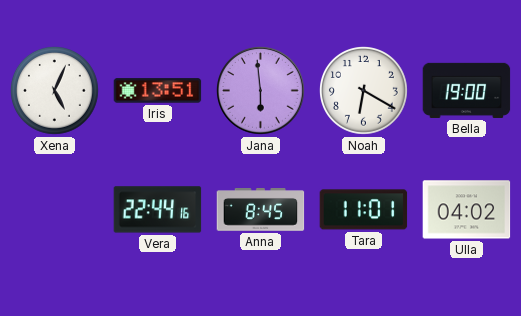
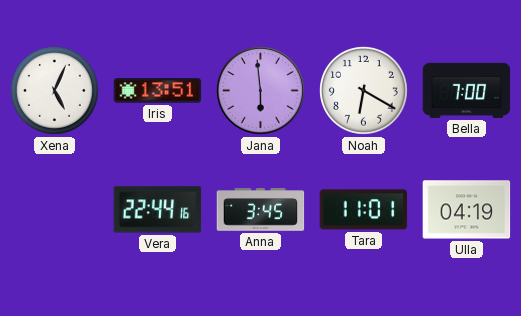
Bella: 19:00 -> 7:00
Anna: 8:45 -> 3:45
Ulla: 04:02 -> 04:19
